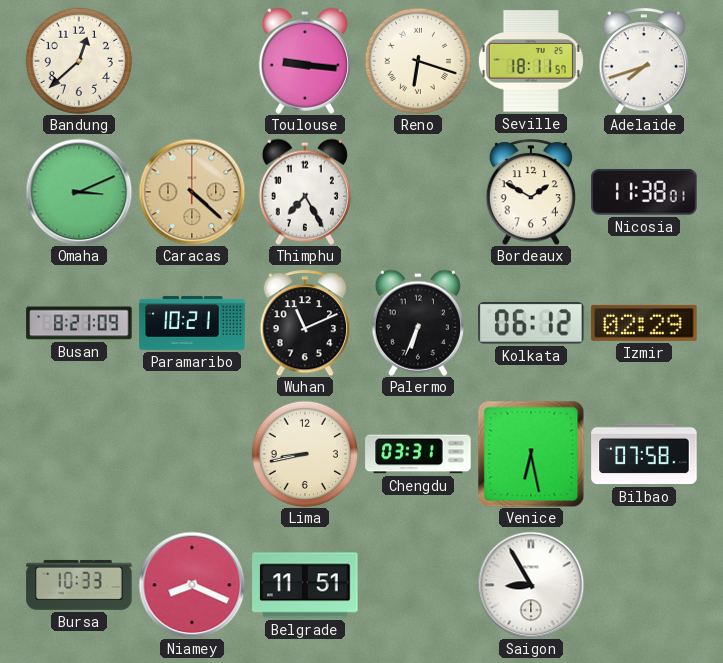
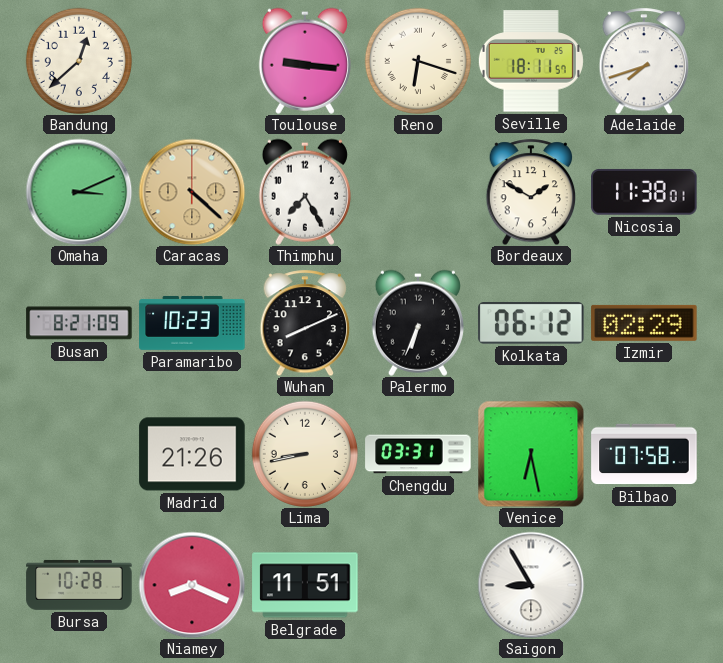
Paramaribo: 10:21 -> 10:23
Wuhan: 11:11 -> 8:11
Madrid: none -> 21:26
Bursa: 10:33 -> 10:28
